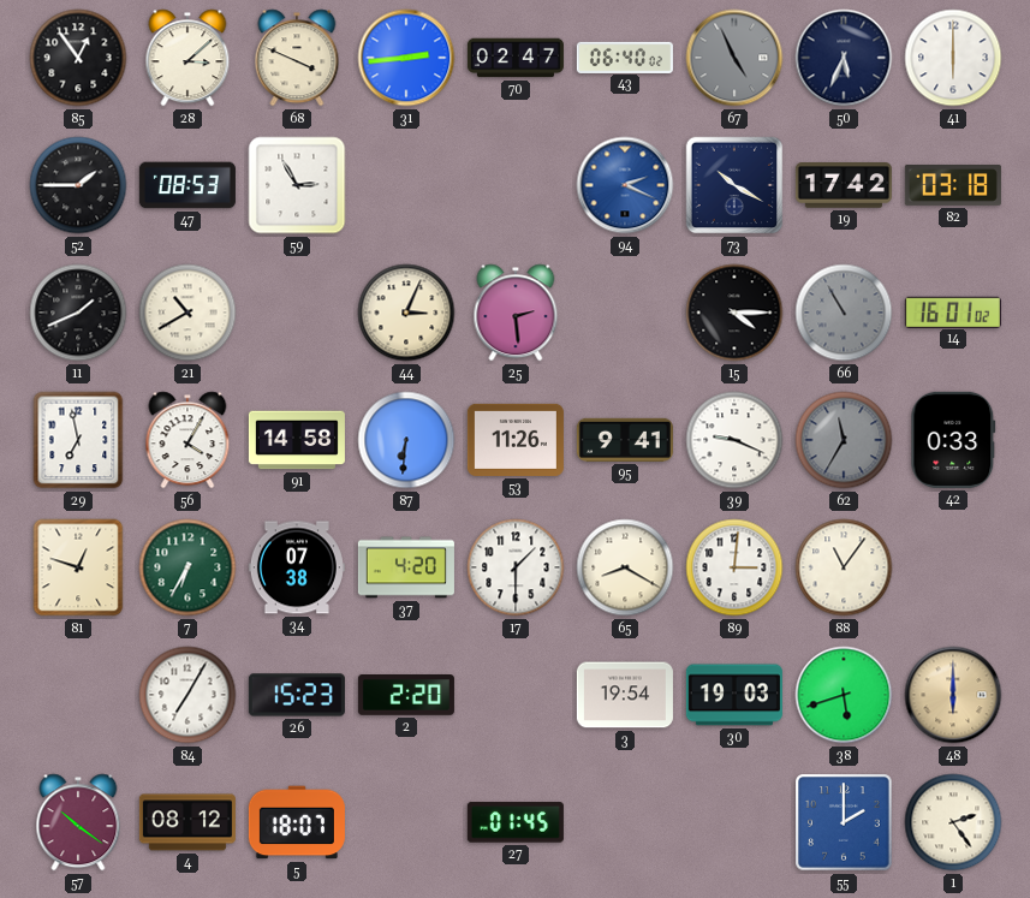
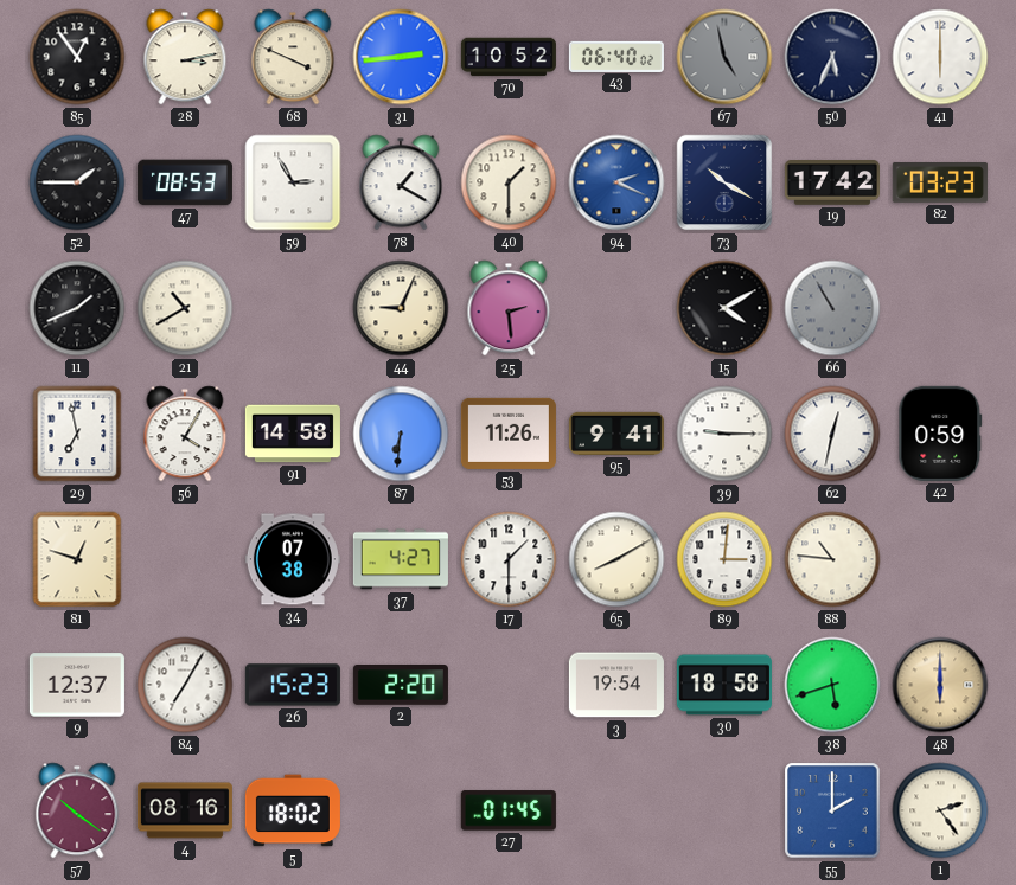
28: 3:08 -> 3:13
70: 02:47 -> 10:52
67: 4:56 -> 4:58
78: none -> 1:20
40: none -> 1:30
82: 03:18 -> 03:23
44: 3:04 -> 9:04
15: 4:15 -> 4:10
14: 16:01 -> none
39: 9:19 -> 9:15
62: 11:35 -> 12:32
62 dial: grey -> white
42: 0:33 -> 0:59
7: 6:35 -> none
37: 4:20 -> 4:27
65: 8:20 -> 8:10
88: 11:06 -> 10:46
9: none -> 12:37
30: 19:03 -> 18:58
4: 08:12 -> 08:16
5: 18:07 -> 18:02
